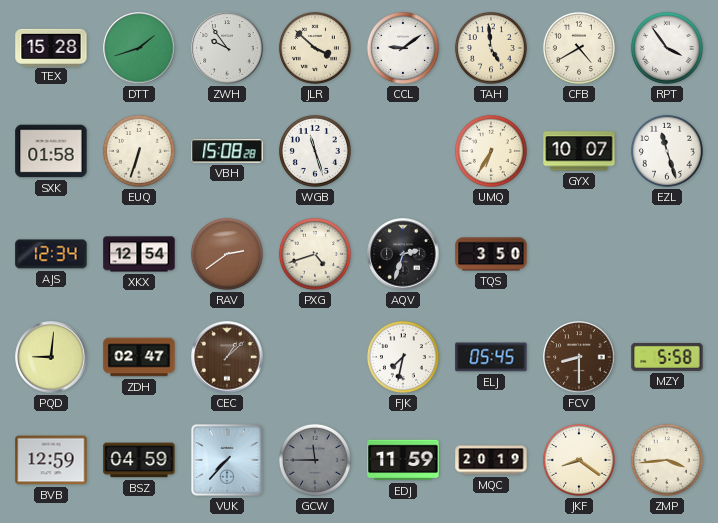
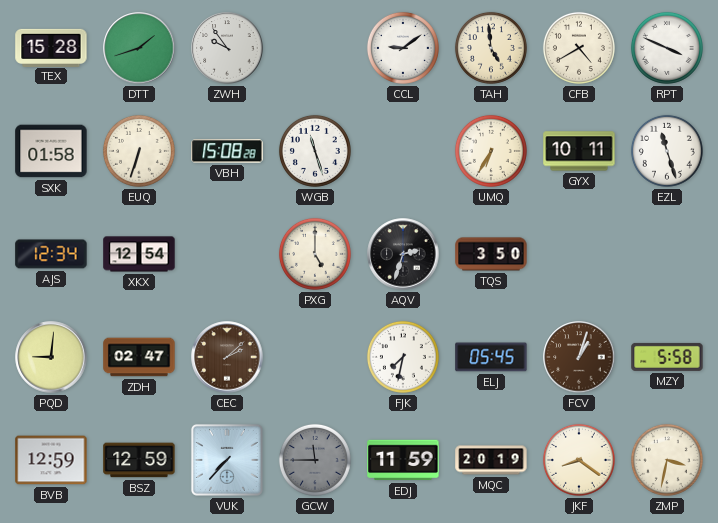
JLR: 3:52 -> none
RPT: 3:54 -> 3:49
GYX: 10:07 -> 10:11
RAV: 2:39 -> none
PXG: 4:42 -> 5:00
CEC: 1:08 -> 2:08
FCV: 8:30 -> 1:03
BSZ: 04:59 -> 12:59
ZMP: 3:44 -> 3:32
